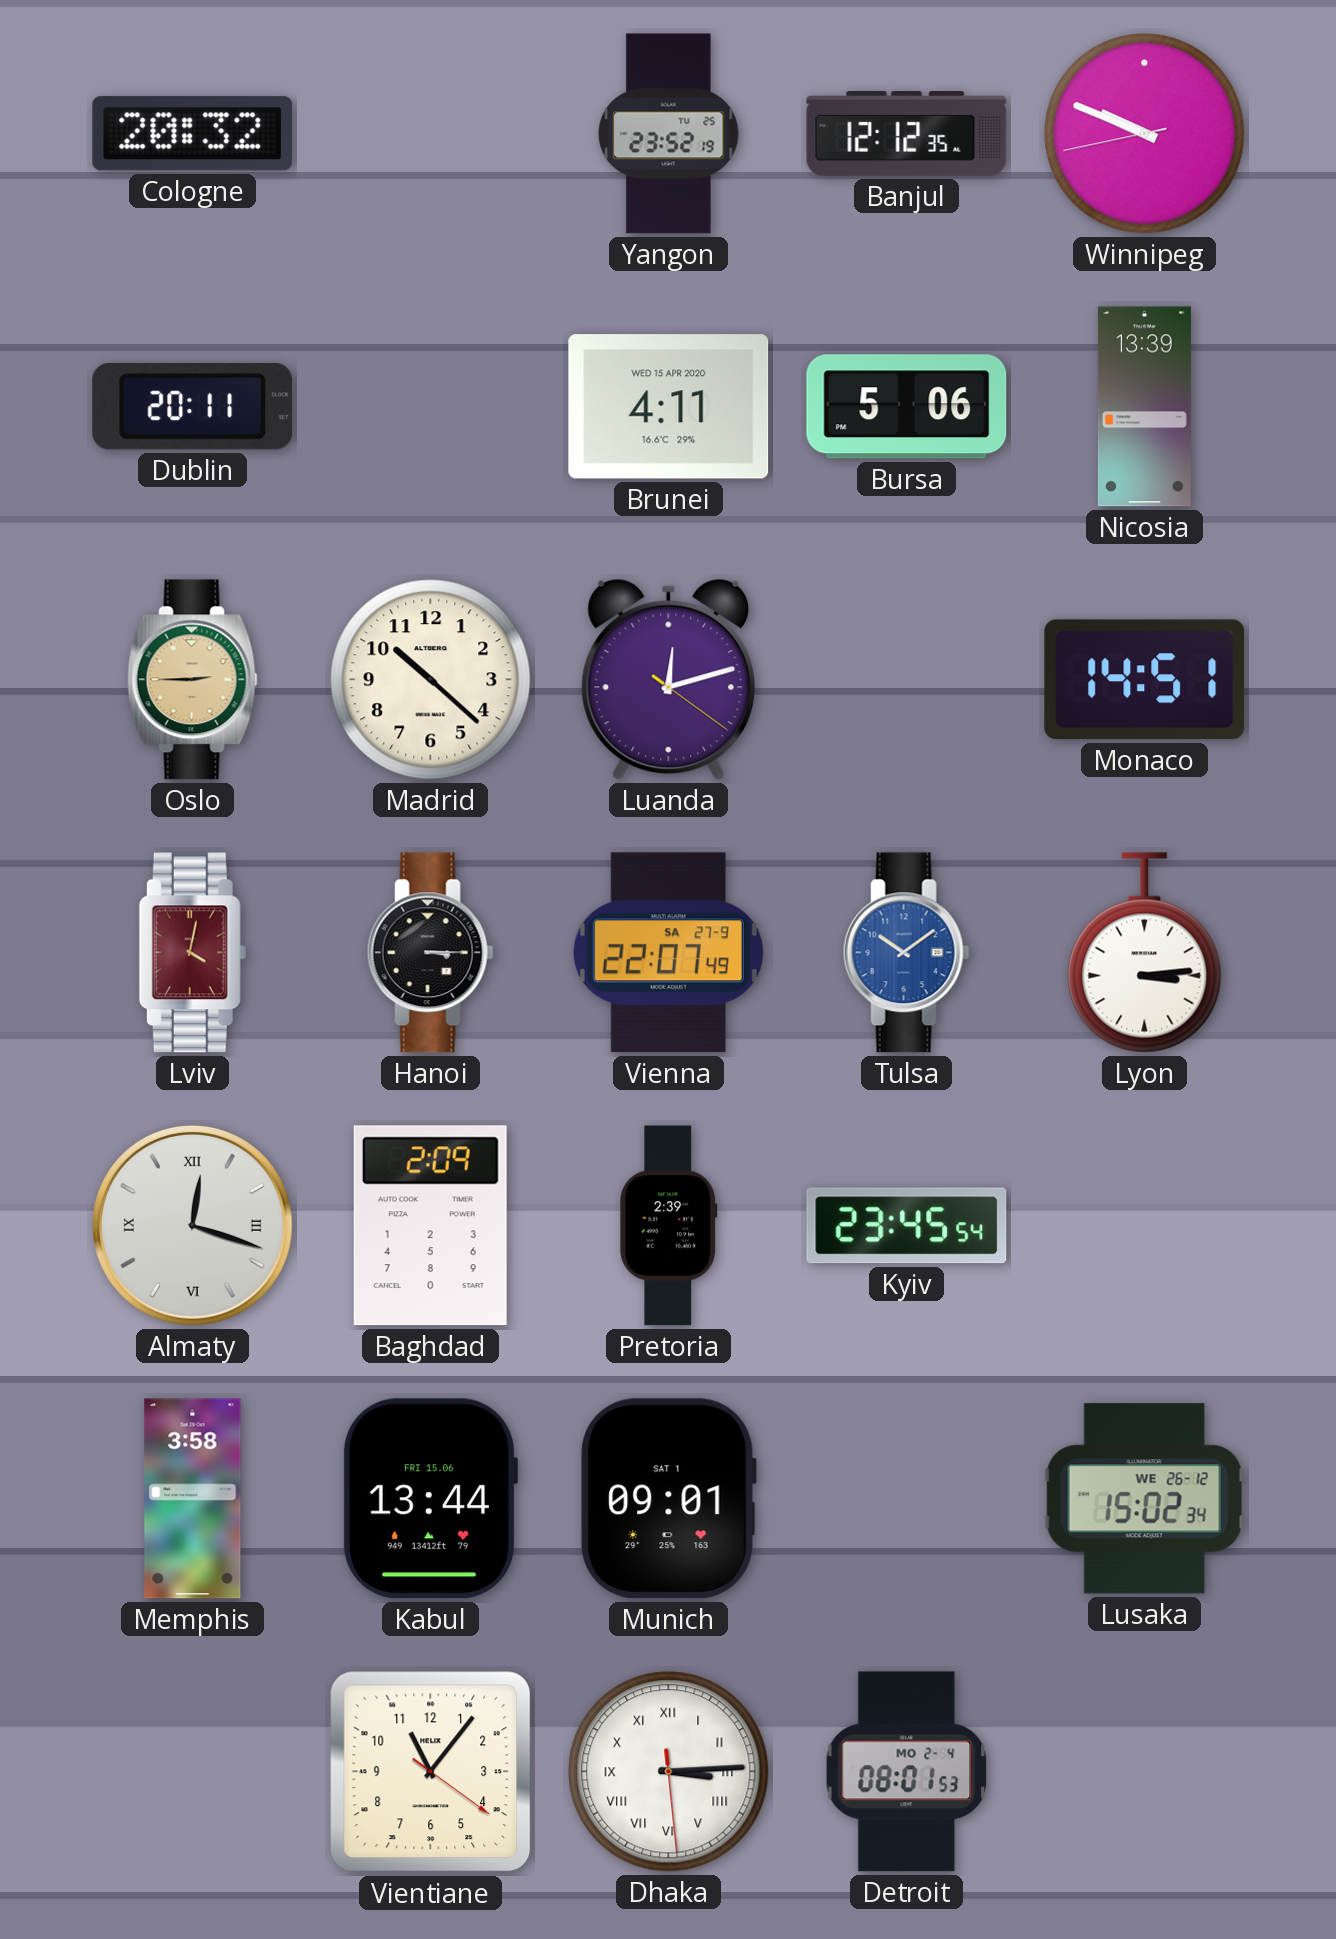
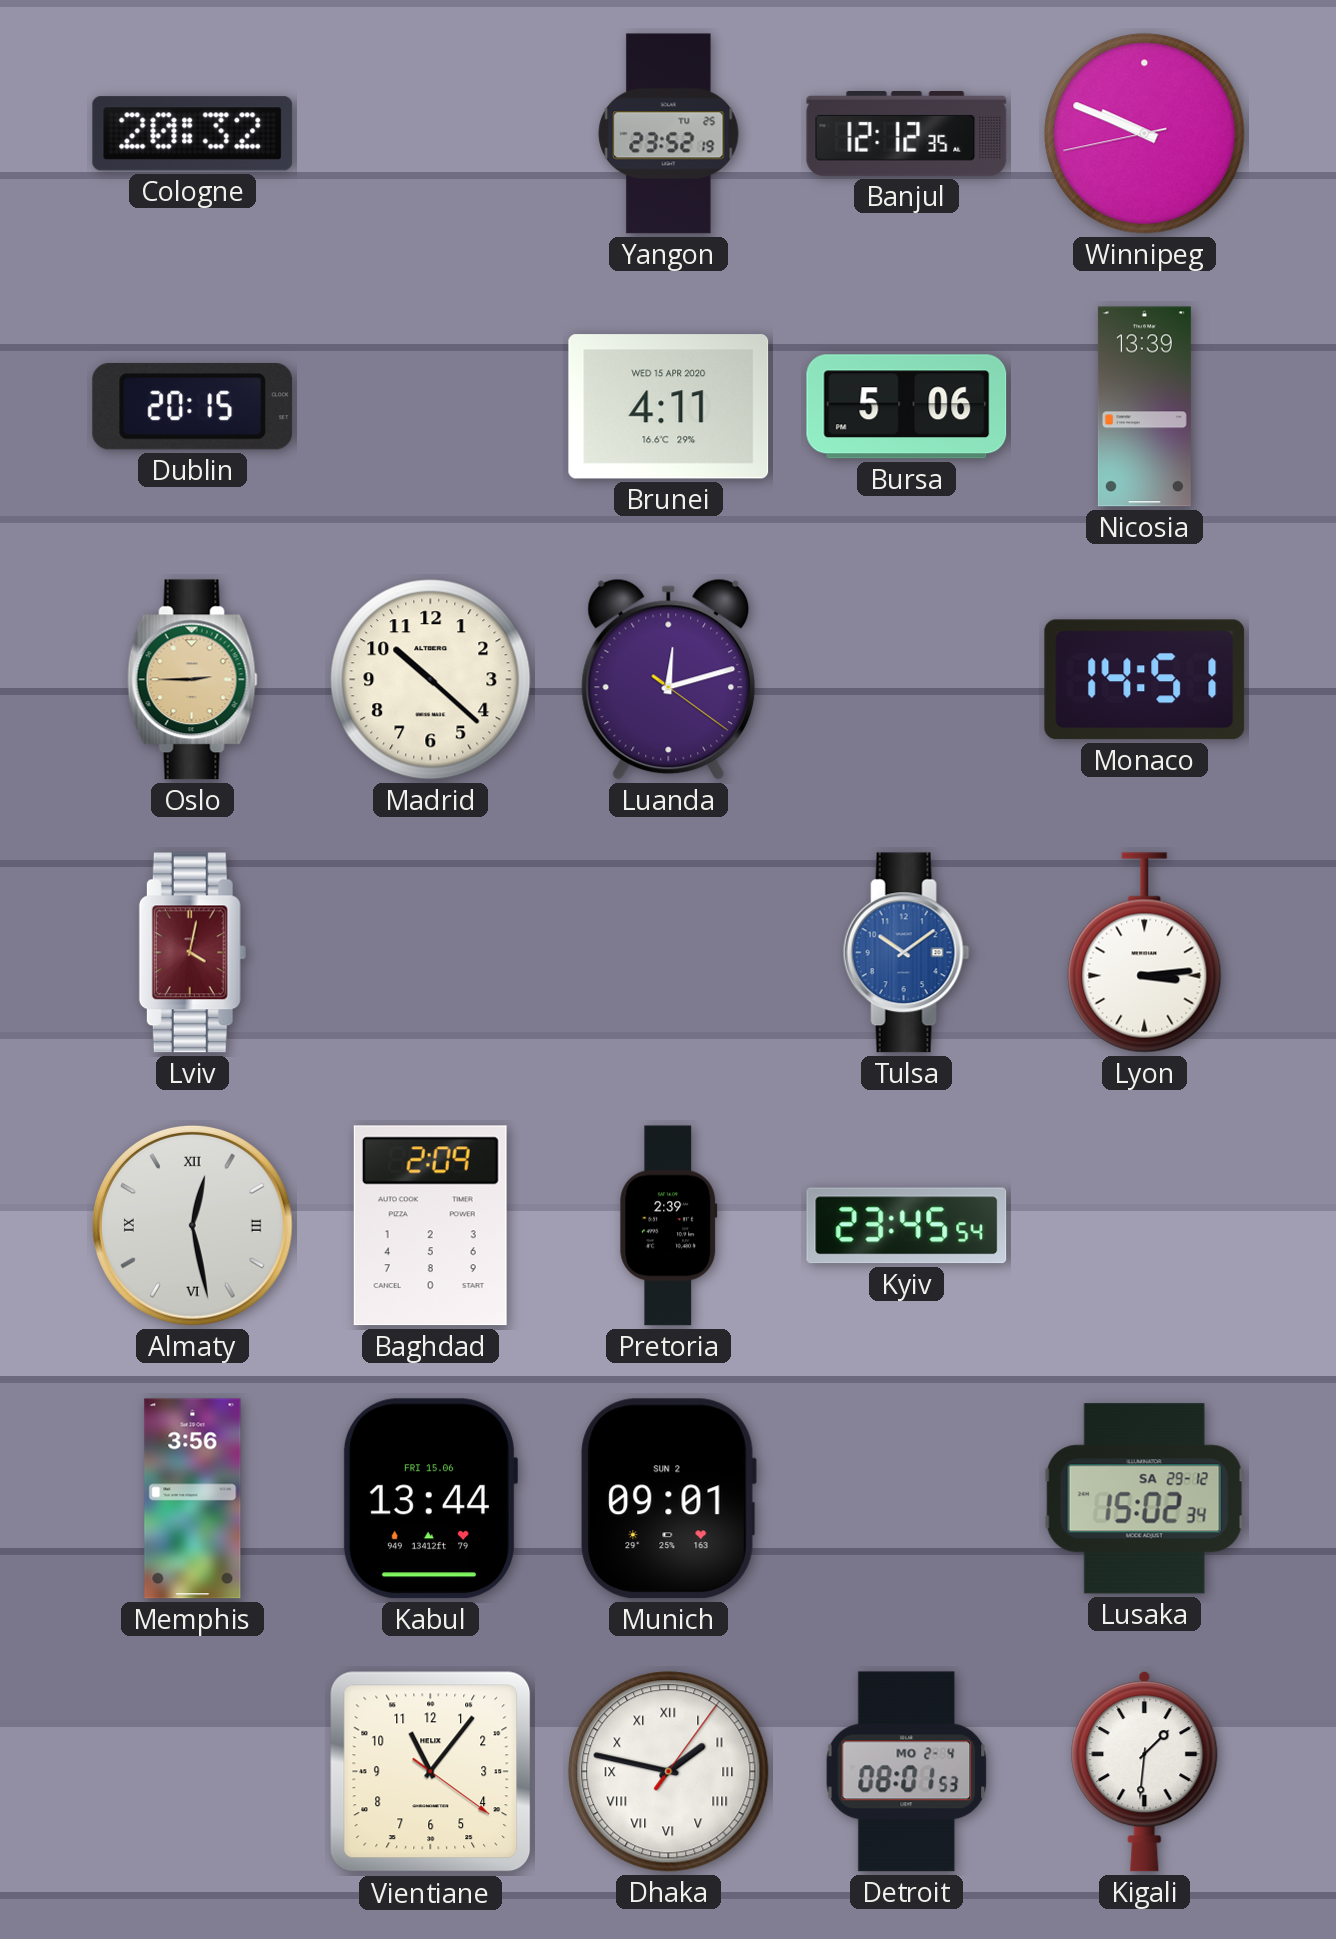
Dublin: 20:11 -> 20:15
Hanoi: 3:15 -> none
Vienna: 22:07 -> none
Almaty: 12:18 -> 12:28
Memphis: 3:58 -> 3:56
Munich date: SAT 1 -> SUN 2
Lusaka date: WE 26-12 -> SA 29-12
Dhaka: 3:14 -> 1:47
Kigali: none -> 1:31
